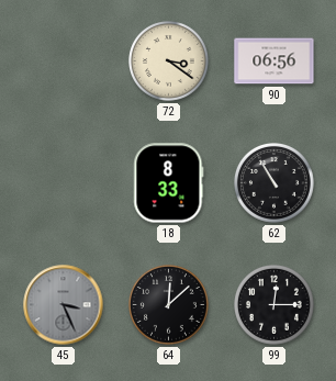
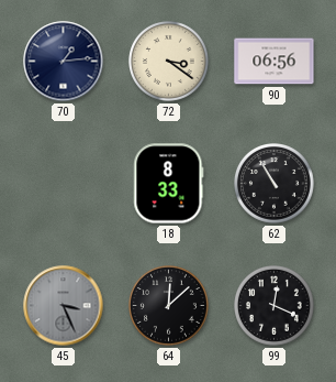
70: none -> 1:14
99: 12:15 -> 12:19
